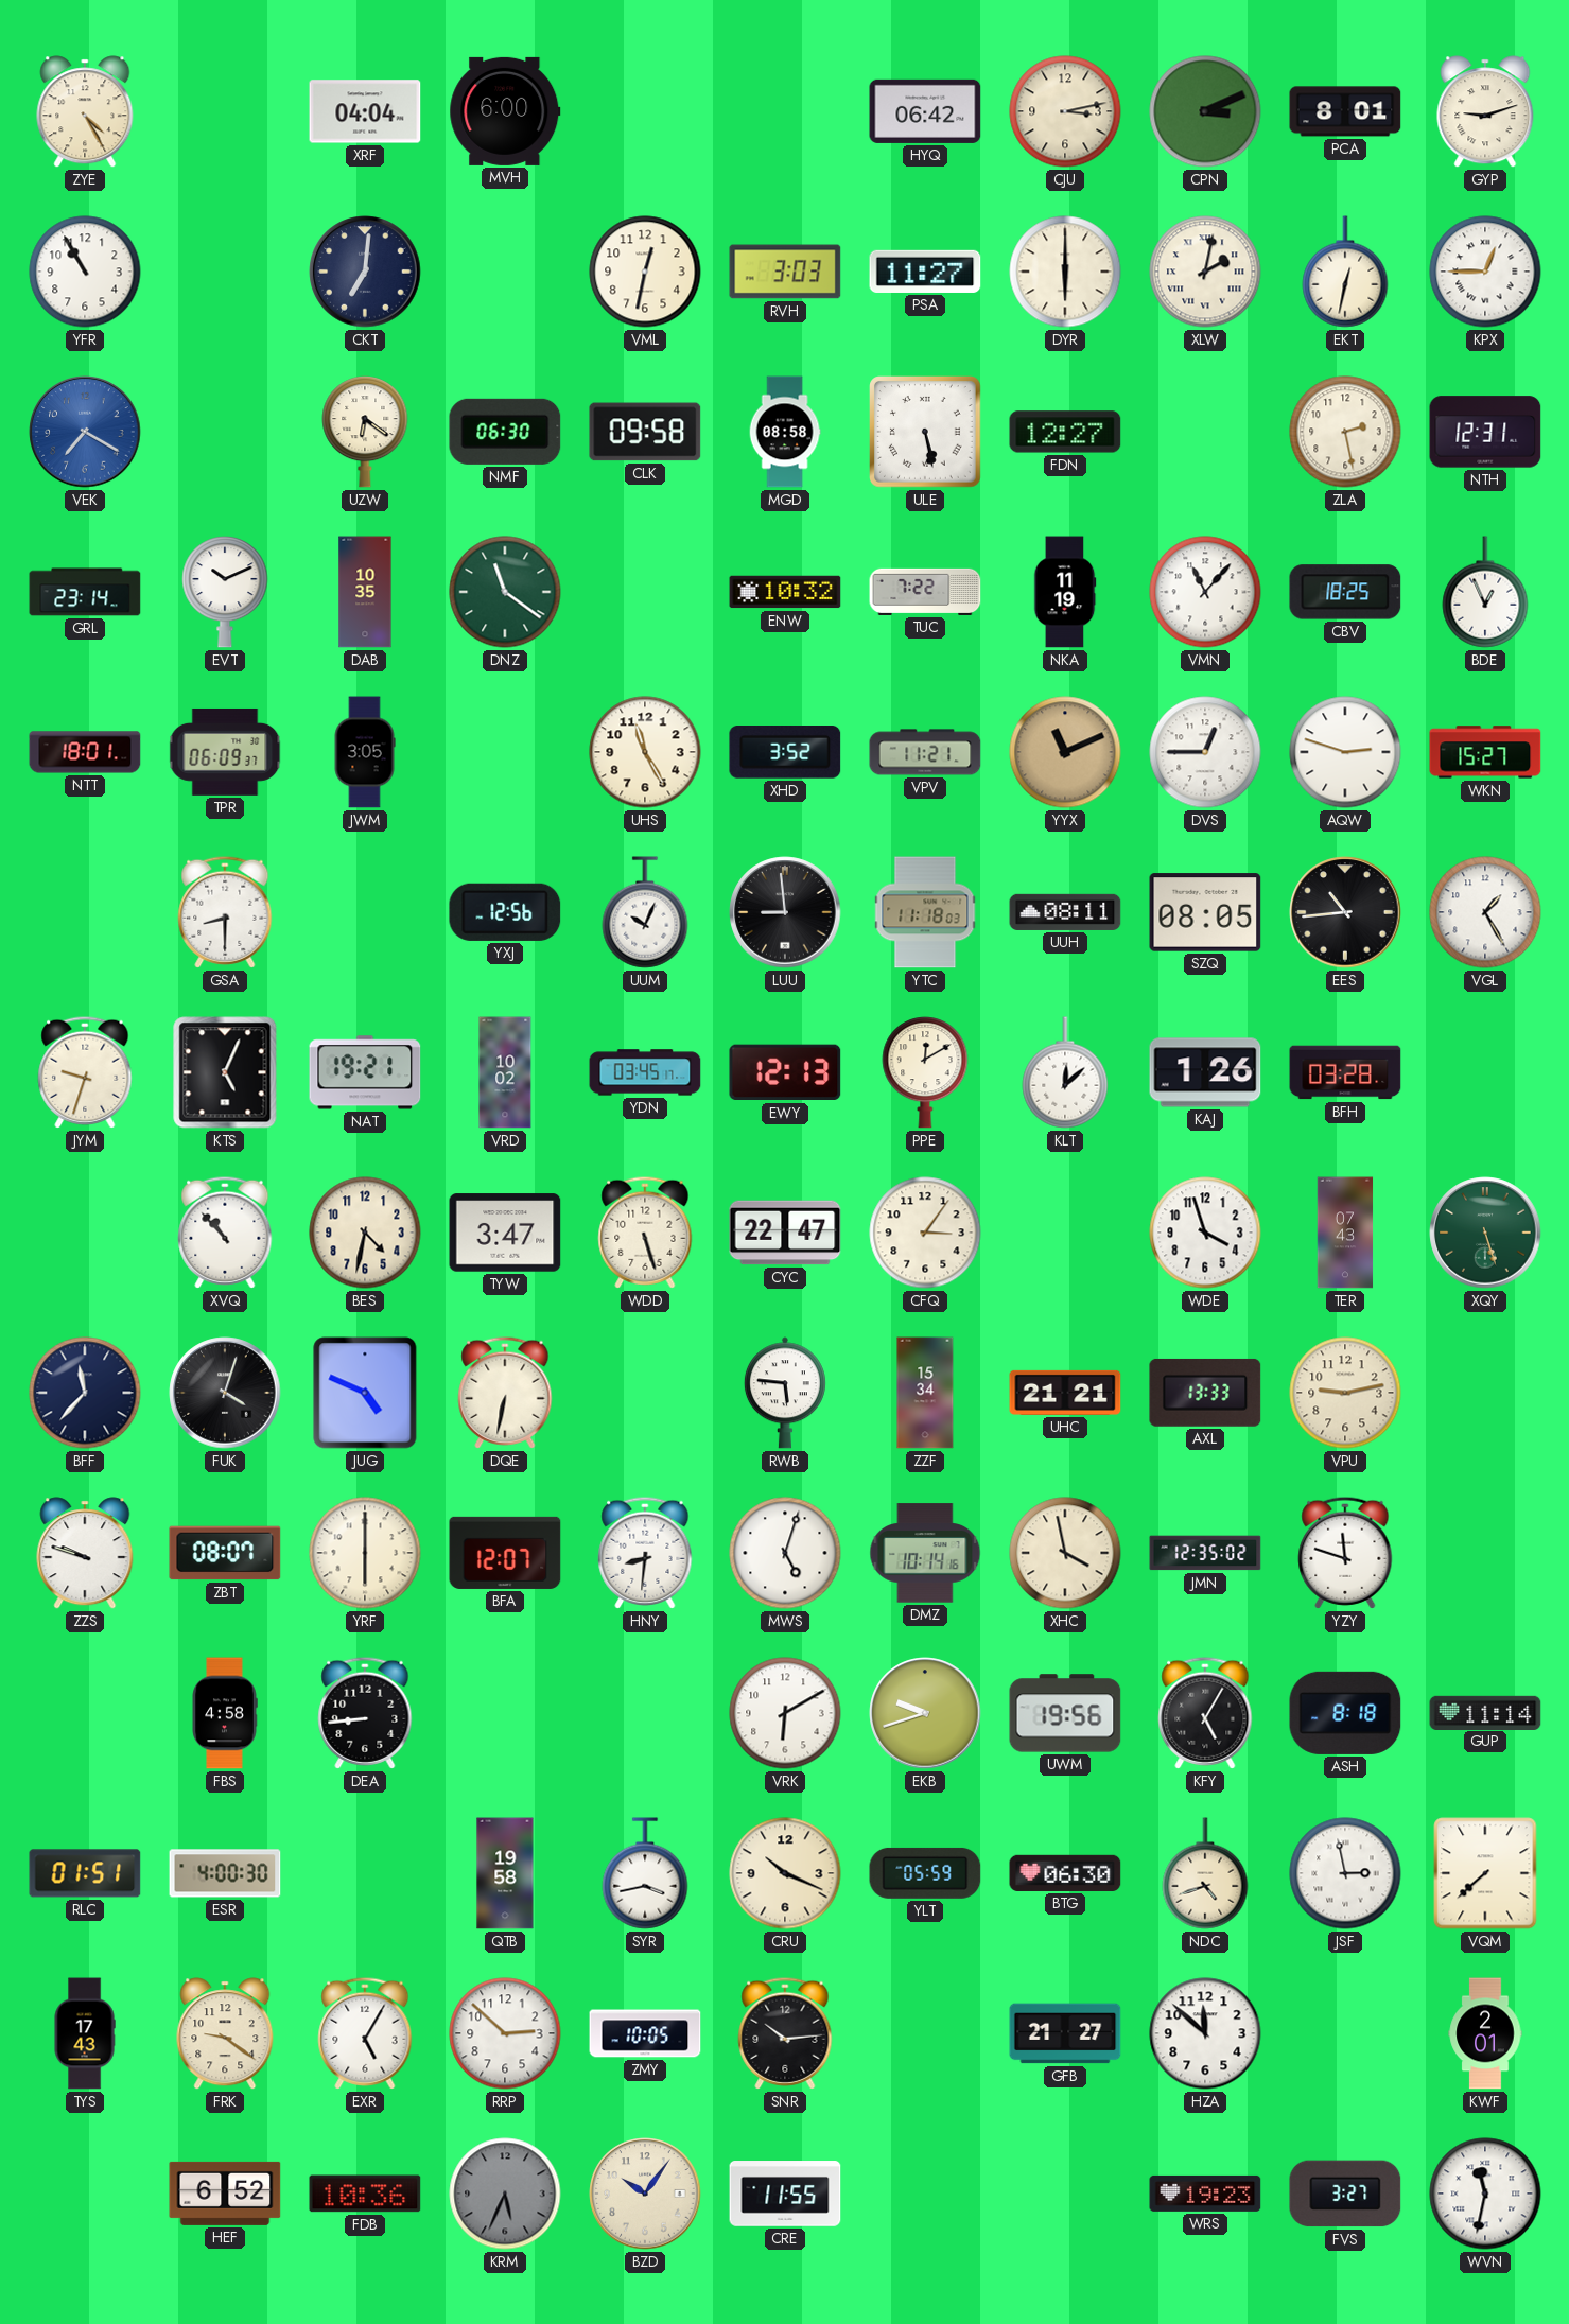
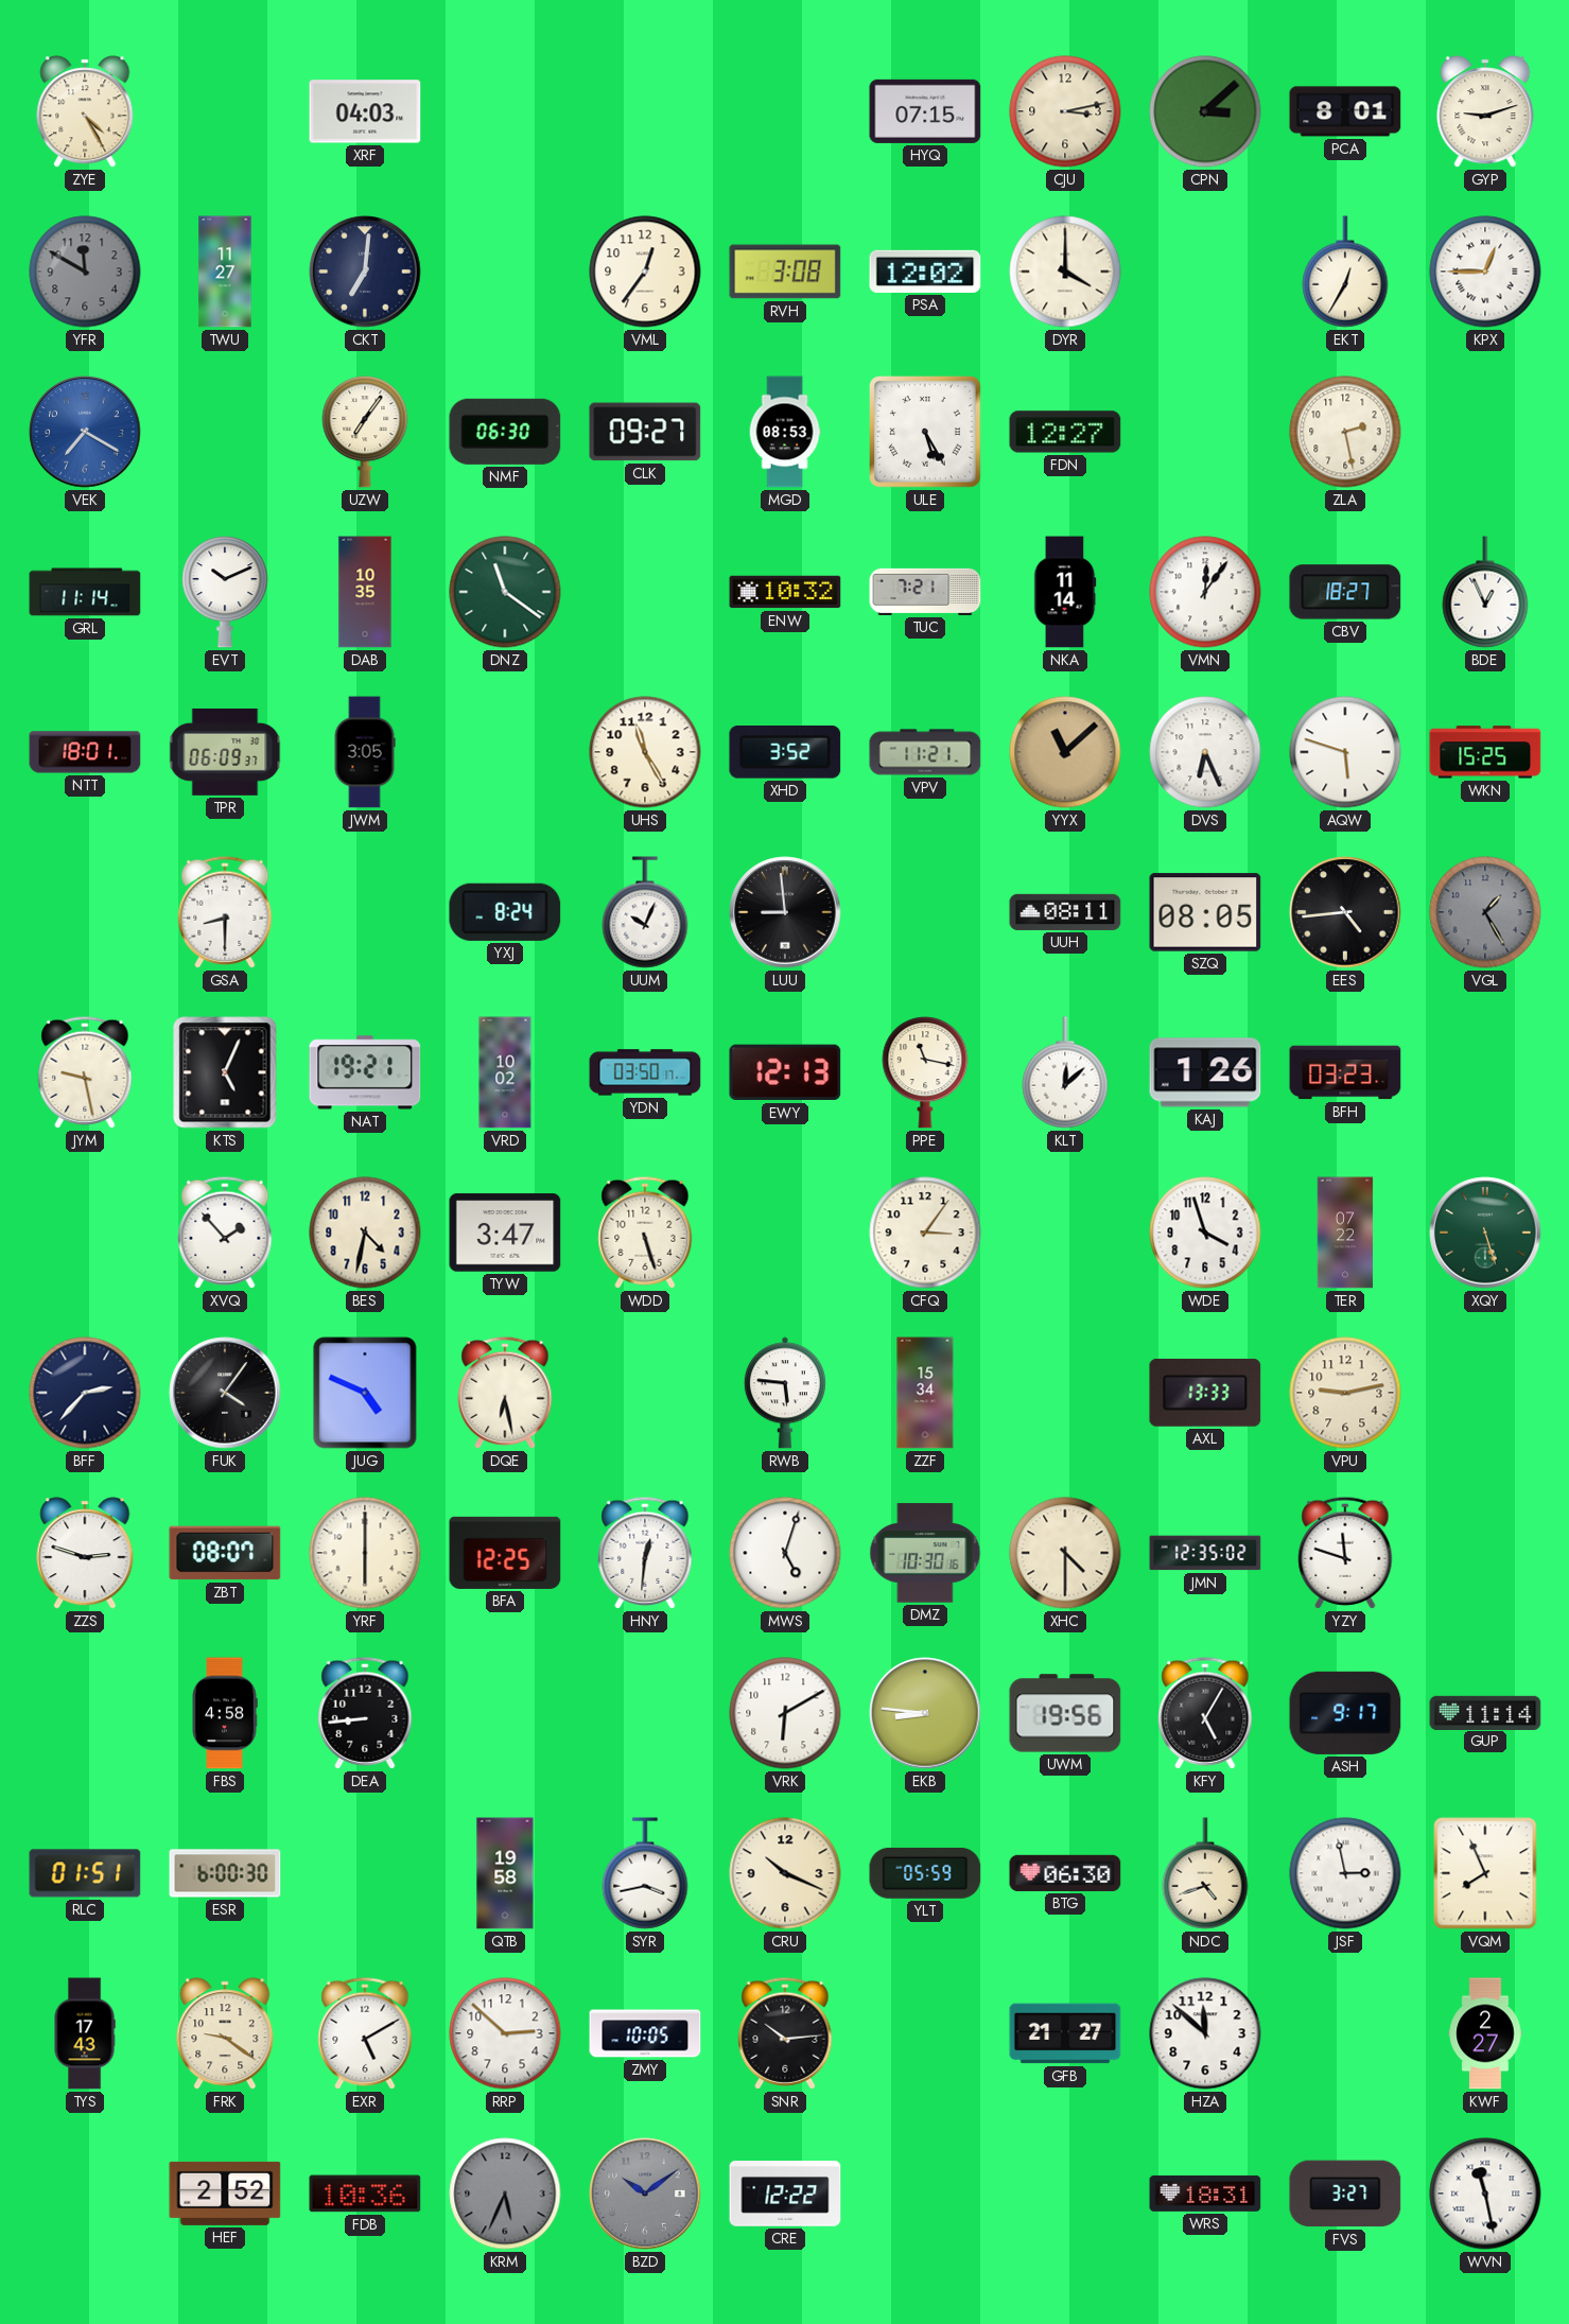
XRF: 04:04 -> 04:03
MVH: 6:00 -> none
HYQ: 06:42 -> 07:15
CPN: 3:11 -> 3:08
YFR: 10:55 -> 11:50
YFR dial: white -> grey
TWU: none -> 11:27
VML: 12:32 -> 12:36
RVH: 3:03 -> 3:08
PSA: 11:27 -> 12:02
DYR: 6:00 -> 4:00
XLW: 2:02 -> none
EKT: 12:32 -> 12:35
UZW: 6:21 -> 7:06
CLK: 09:58 -> 09:27
MGD: 08:58 -> 08:53
ULE: 5:28 -> 5:25
NTH: 12:31 -> none
GRL: 23:14 -> 11:14
TUC: 7:22 -> 7:21
NKA: 11:19 -> 11:14
VMN: 11:07 -> 12:06
CBV: 18:25 -> 18:27
YYX: 11:11 -> 11:08
DVS: 12:45 -> 6:26
AQW: 2:48 -> 5:48
WKN: 15:27 -> 15:25
YXJ: 12:56 -> 8:24
YTC: 11:18 -> none
EES: 10:44 -> 4:44
VGL dial: white -> grey
JYM: 9:33 -> 9:28
YDN: 03:45 -> 03:50
PPE: 12:10 -> 11:17
BFH: 03:28 -> 03:23
XVQ: 10:53 -> 1:53
CYC: 22:47 -> none
TER: 07:43 -> 07:22
BFF: 11:37 -> 2:37
FUK: 4:03 -> 4:06
DQE: 6:32 -> 6:28
UHC: 21:21 -> none
ZZS: 9:48 -> 2:48
BFA: 12:07 -> 12:25
HNY: 8:31 -> 12:31
DMZ: 10:14 -> 10:30
XHC: 3:58 -> 4:30
EKB: 9:42 -> 8:46
ASH: 8:18 -> 9:17
ESR: 4:00 -> 6:00
VQM: 7:38 -> 7:56
EXR: 5:05 -> 5:10
KWF: 2:01 -> 2:27
HEF: 6:52 -> 2:52
BZD: 10:06 -> 10:09
BZD dial: cream -> grey
CRE: 11:55 -> 12:22
WRS: 19:23 -> 18:31
WVN: 11:32 -> 11:28
